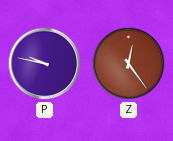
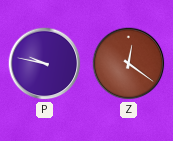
Z: 12:24 -> 12:21
